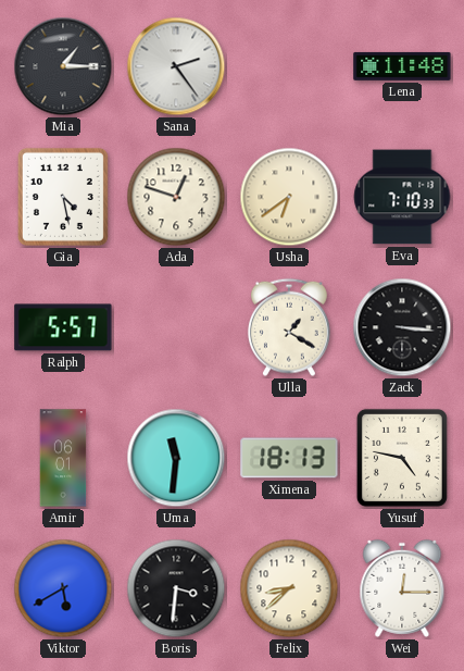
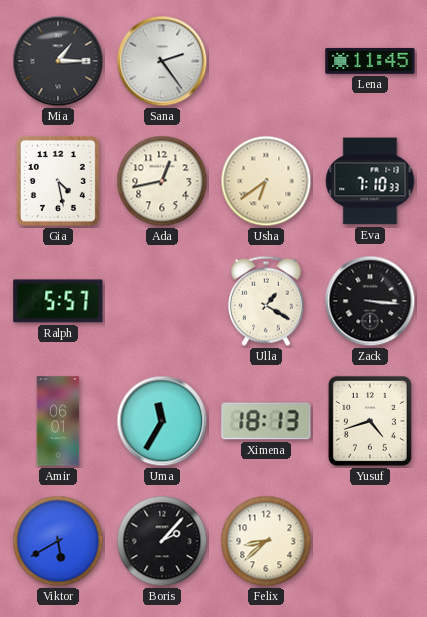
Lena: 11:48 -> 11:45
Ada: 12:48 -> 12:43
Uma: 11:31 -> 11:35
Yusuf: 4:47 -> 4:42
Boris: 3:31 -> 2:07
Wei: 12:15 -> none
